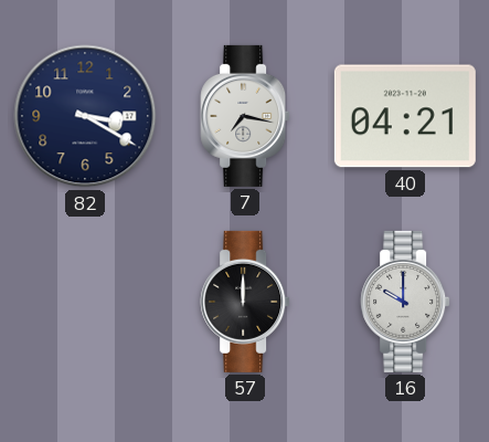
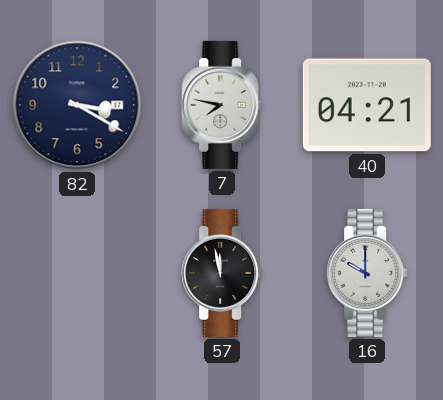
7: 7:17 -> 7:47
57: 12:00 -> 11:58
